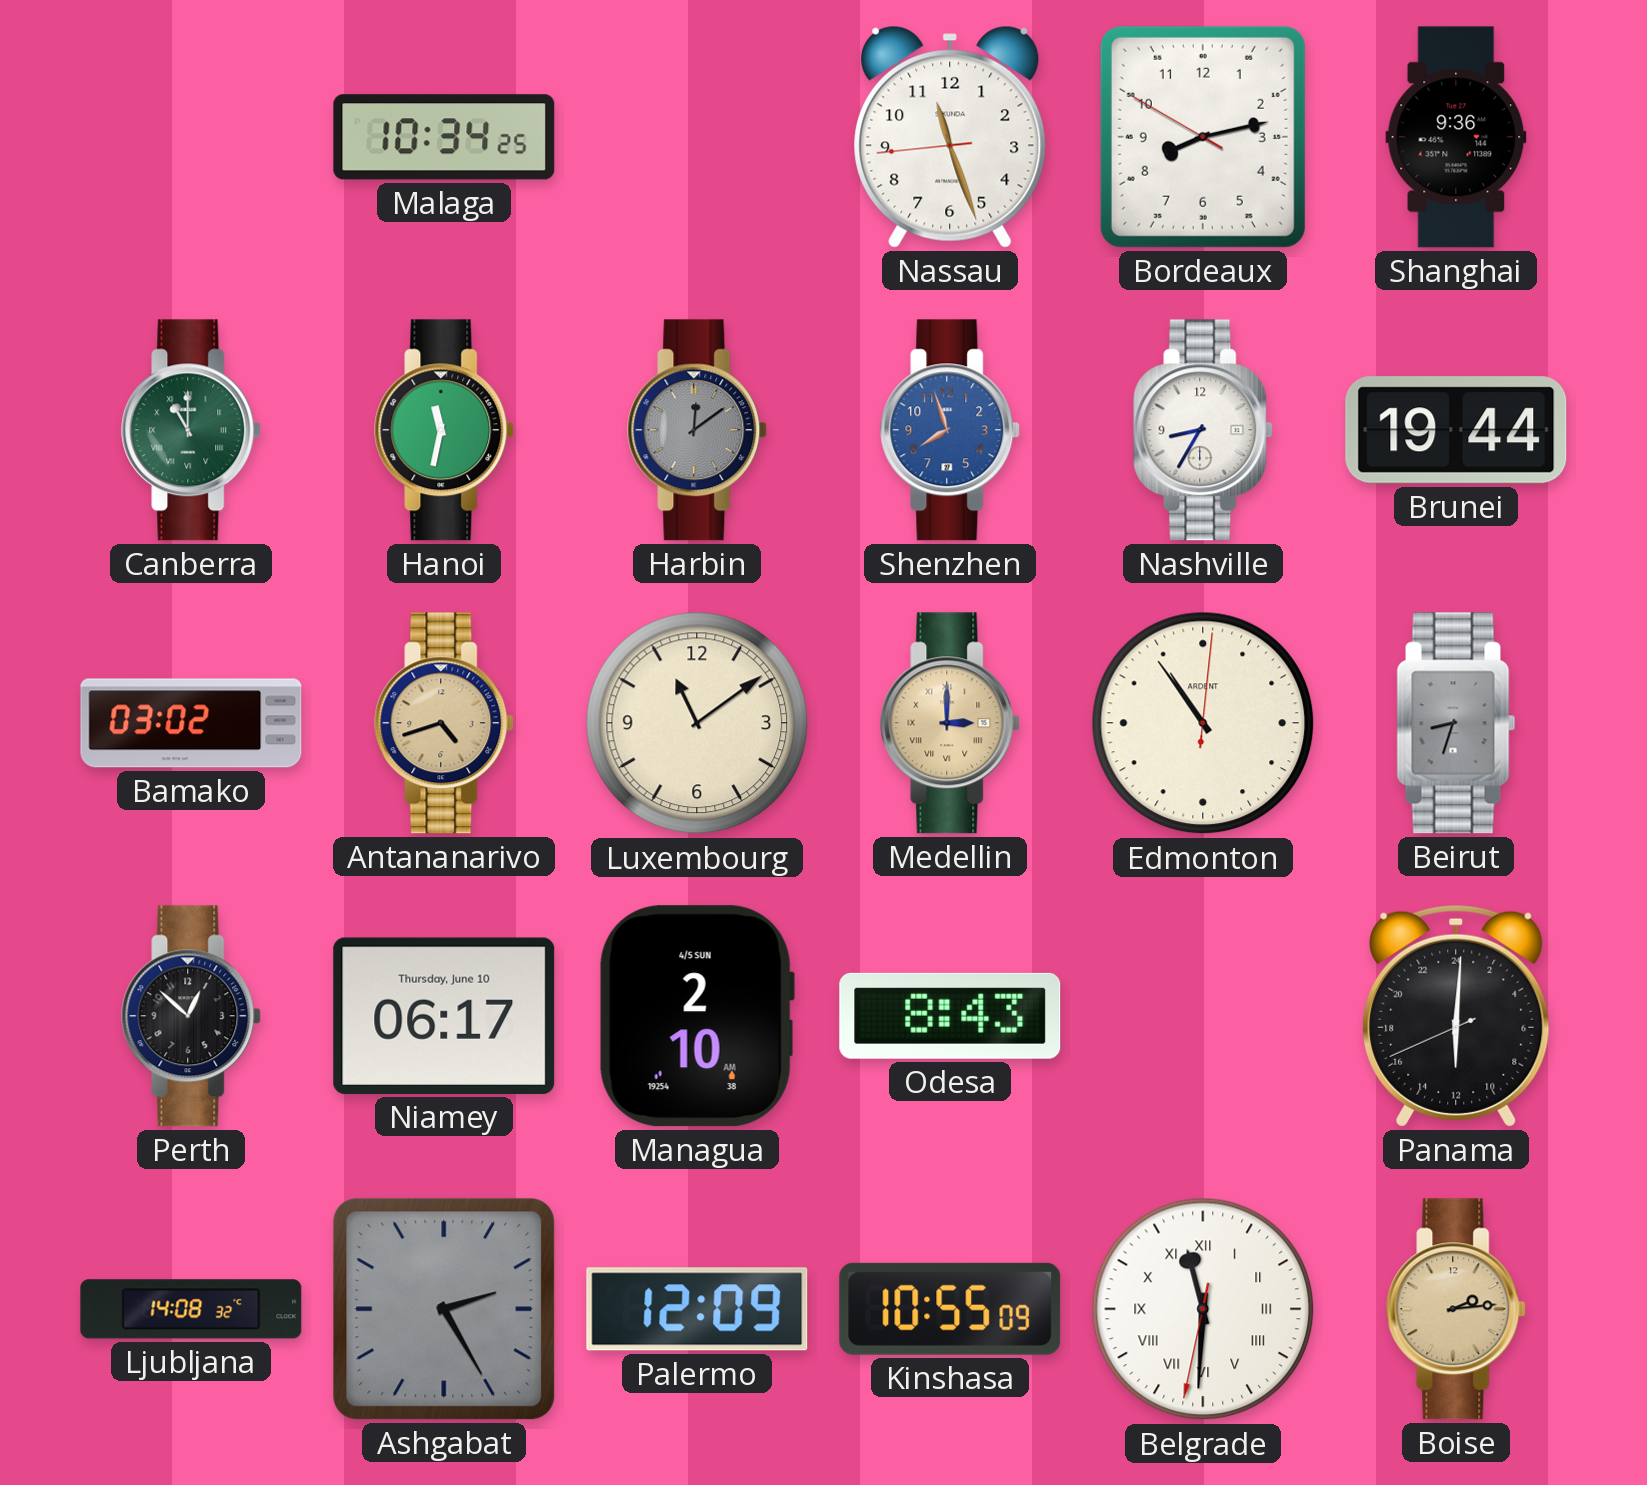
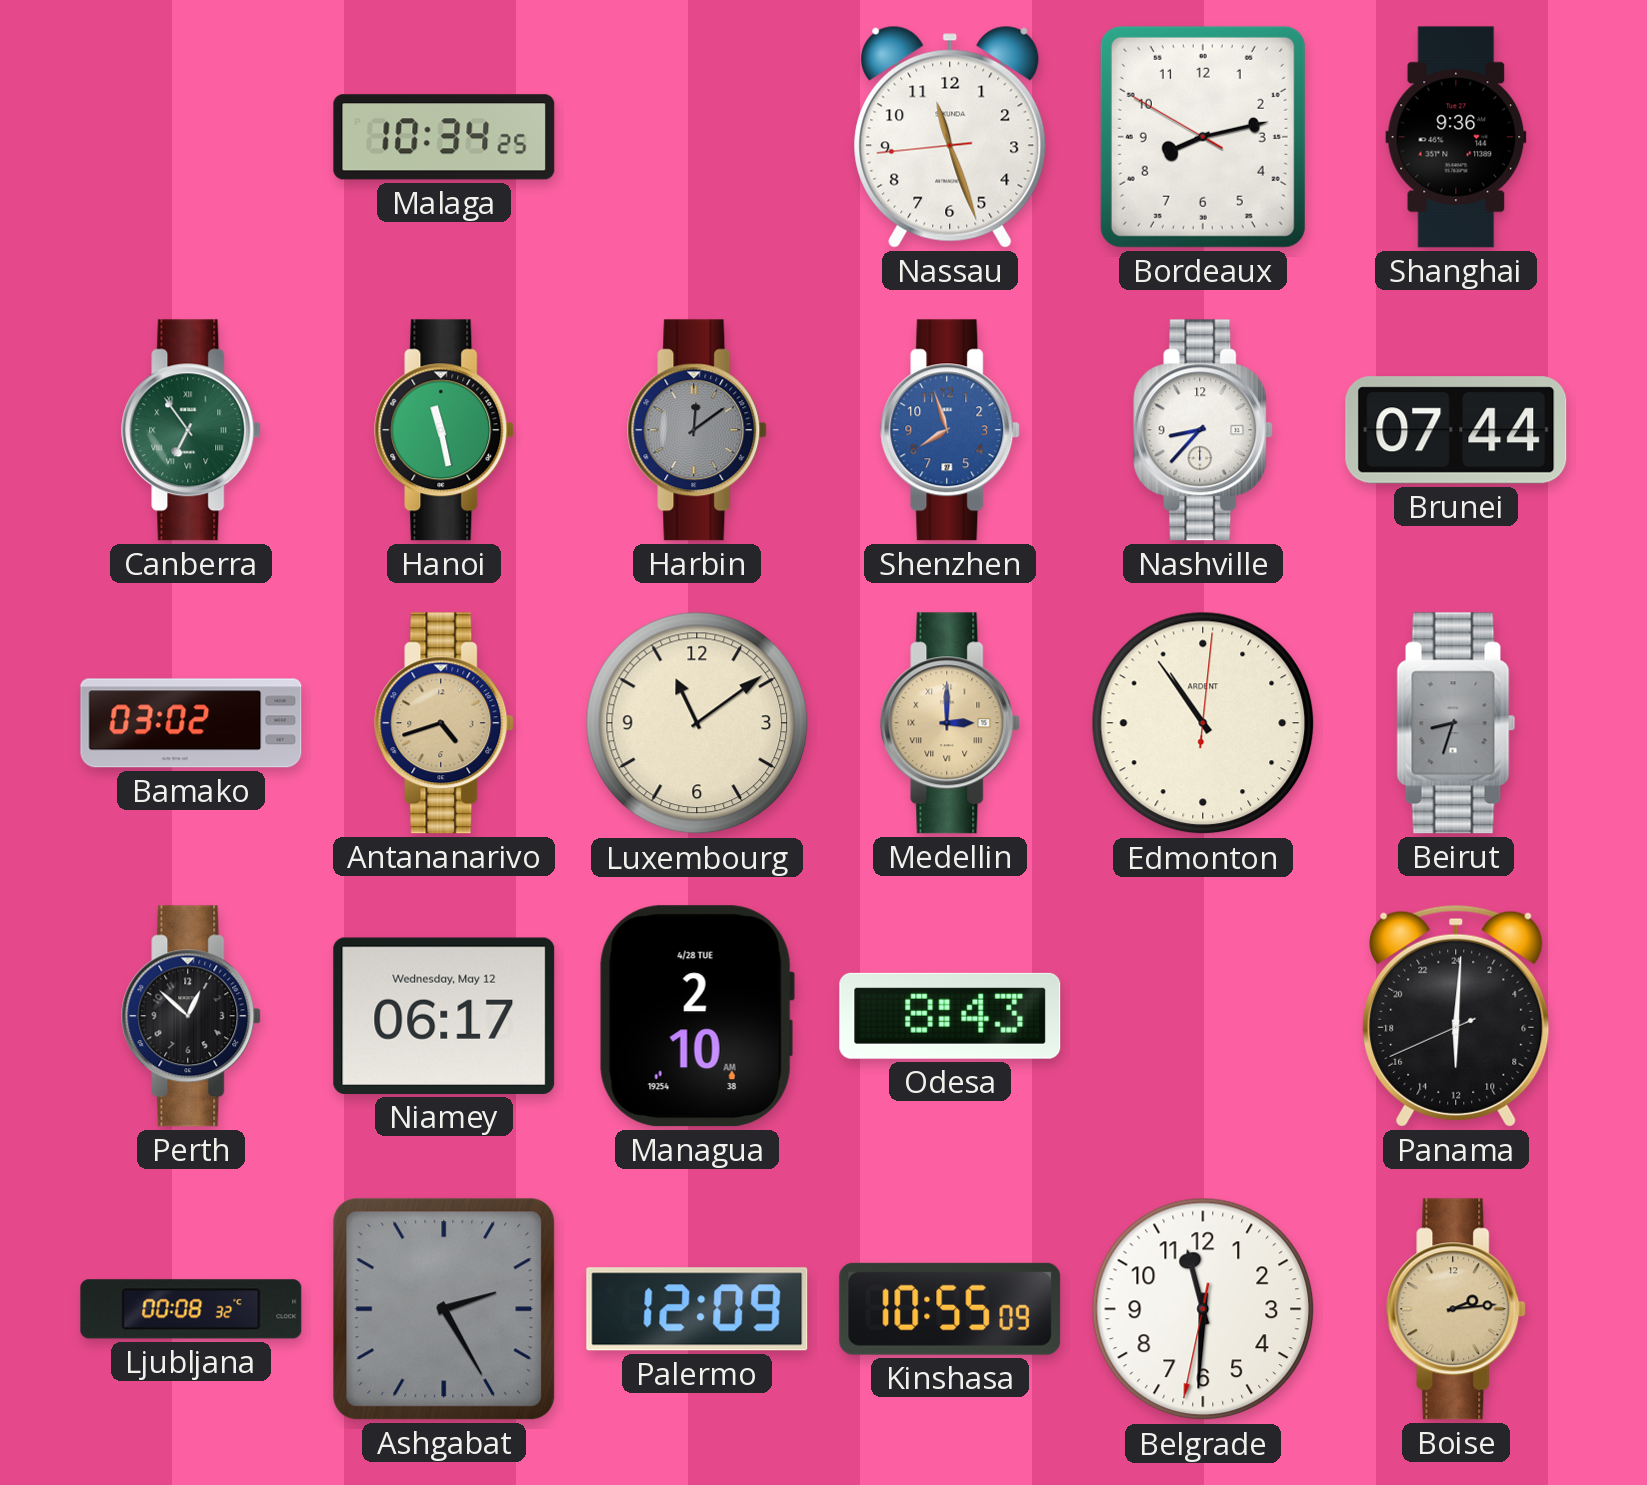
Canberra: 11:00 -> 6:54
Hanoi: 11:32 -> 11:28
Nashville: 8:35 -> 8:37
Brunei: 19:44 -> 07:44
Niamey date: Thursday, June 10 -> Wednesday, May 12
Managua date: 4/5 SUN -> 4/28 TUE
Ljubljana: 14:08 -> 00:08
Belgrade numerals: Roman -> Arabic
